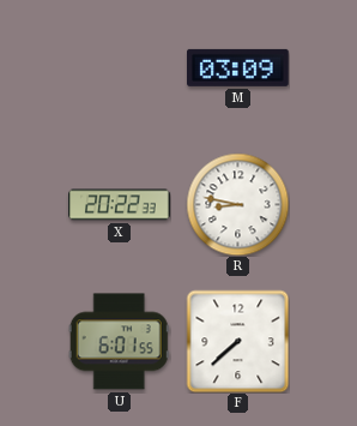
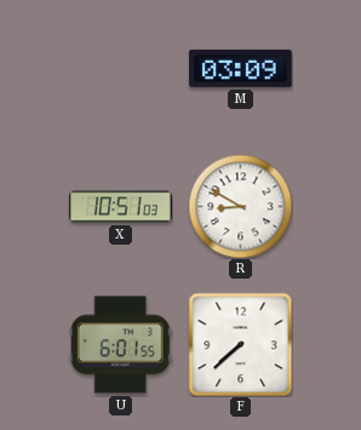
X: 20:22 -> 10:51
R: 8:47 -> 8:50
